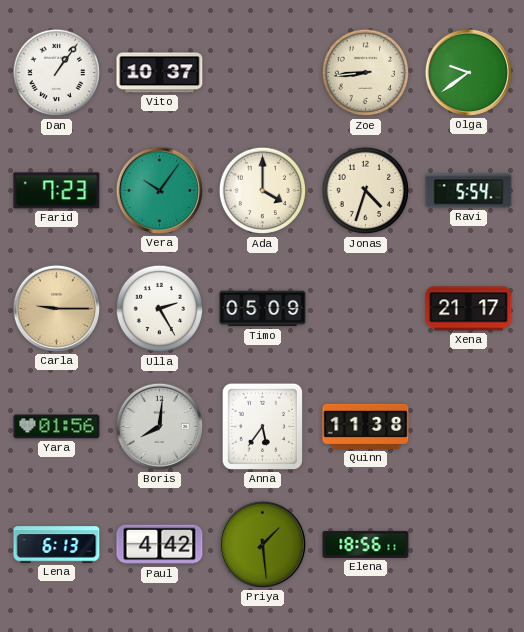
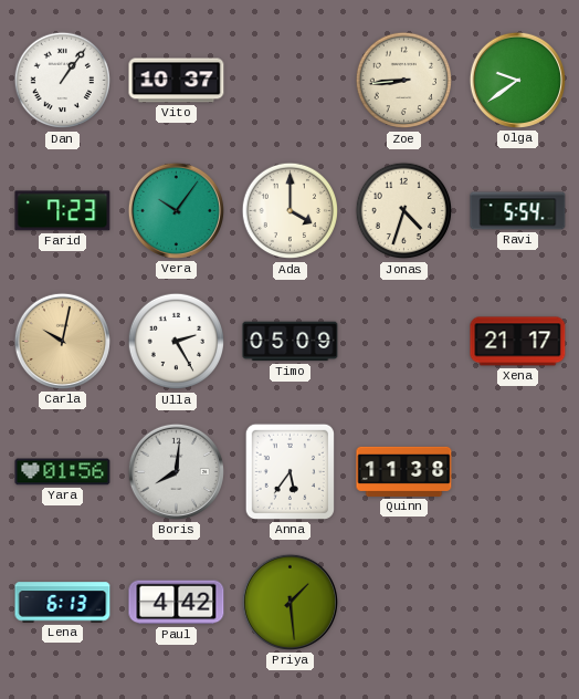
Carla: 9:15 -> 10:02
Elena: 18:56 -> none
